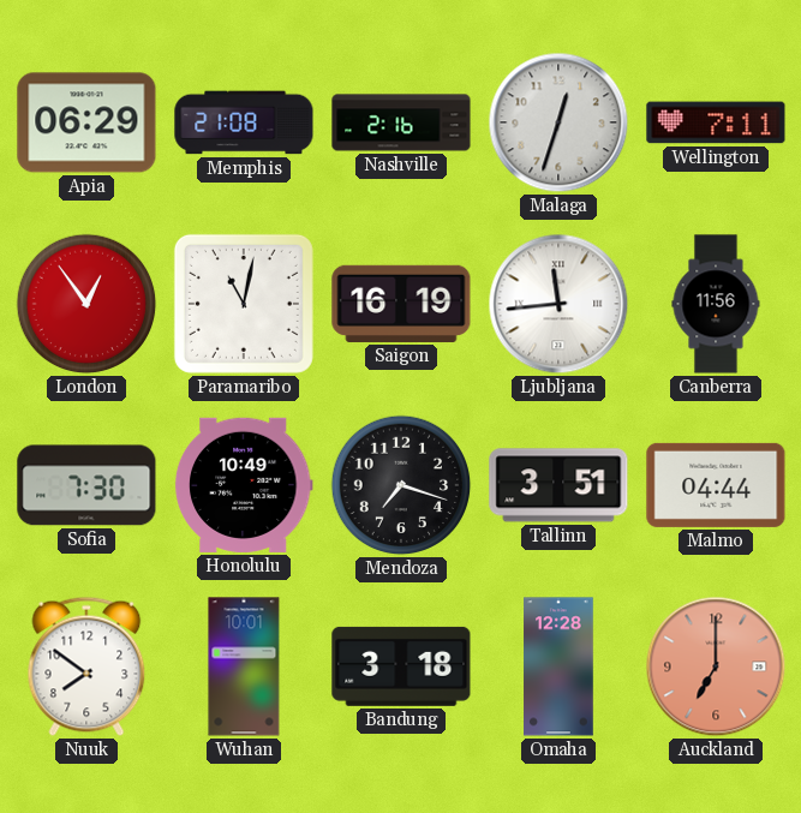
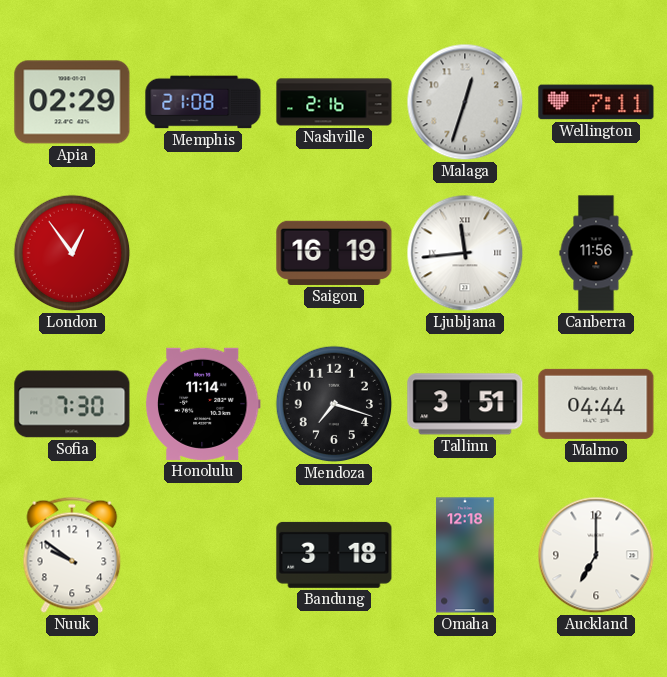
Apia: 06:29 -> 02:29
Paramaribo: 11:02 -> none
Honolulu: 10:49 -> 11:14
Nuuk: 7:51 -> 9:51
Wuhan: 10:01 -> none
Omaha: 12:28 -> 12:18
Auckland dial: salmon -> white
